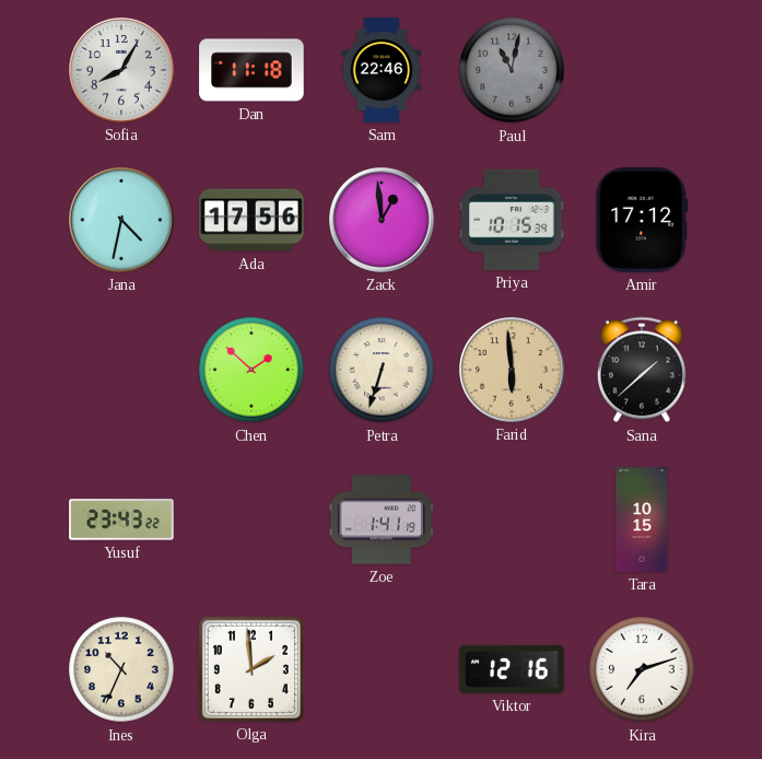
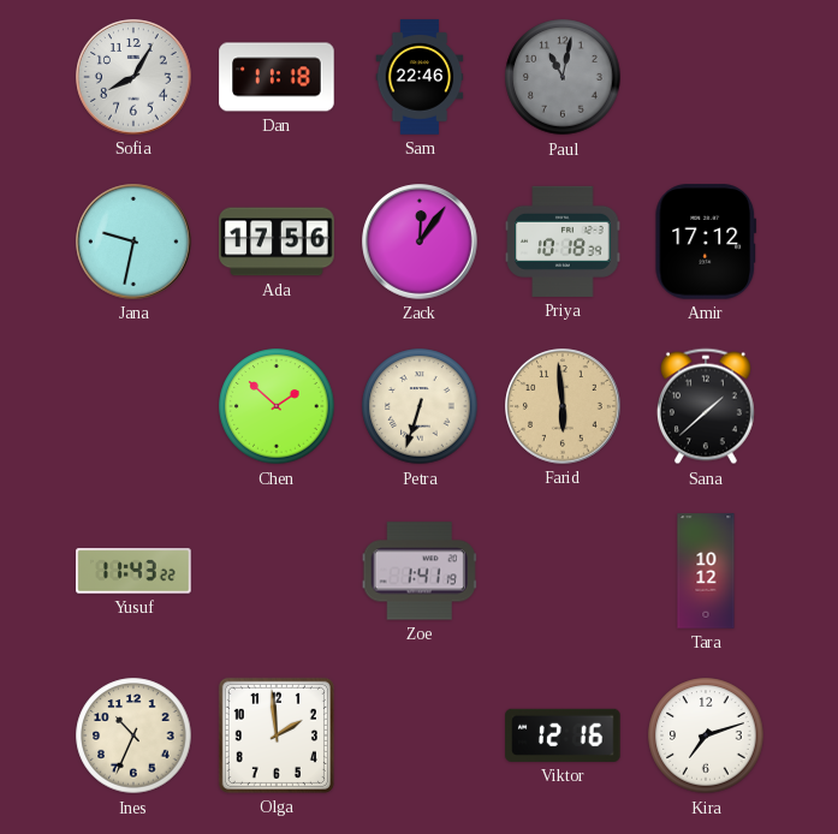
Jana: 4:32 -> 9:32
Zack: 12:59 -> 12:06
Priya: 10:15 -> 10:18
Yusuf: 23:43 -> 11:43
Tara: 10:15 -> 10:12
